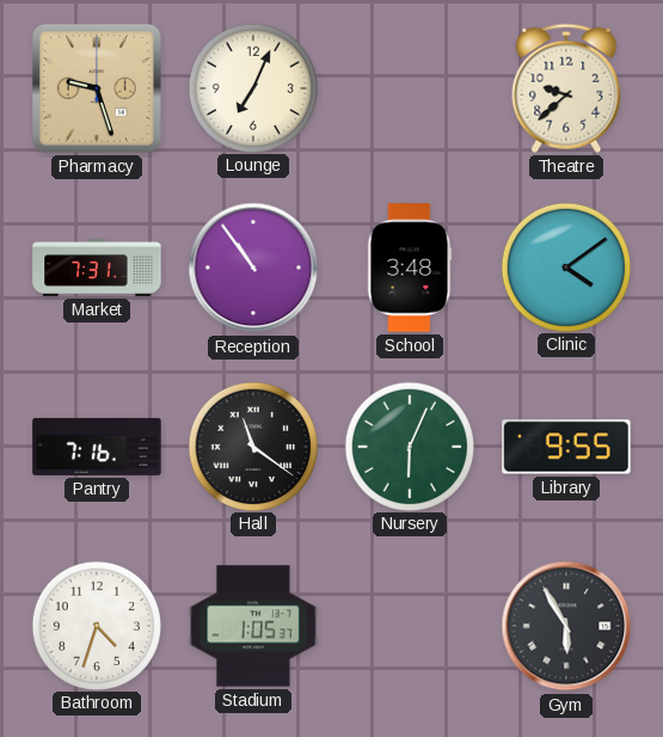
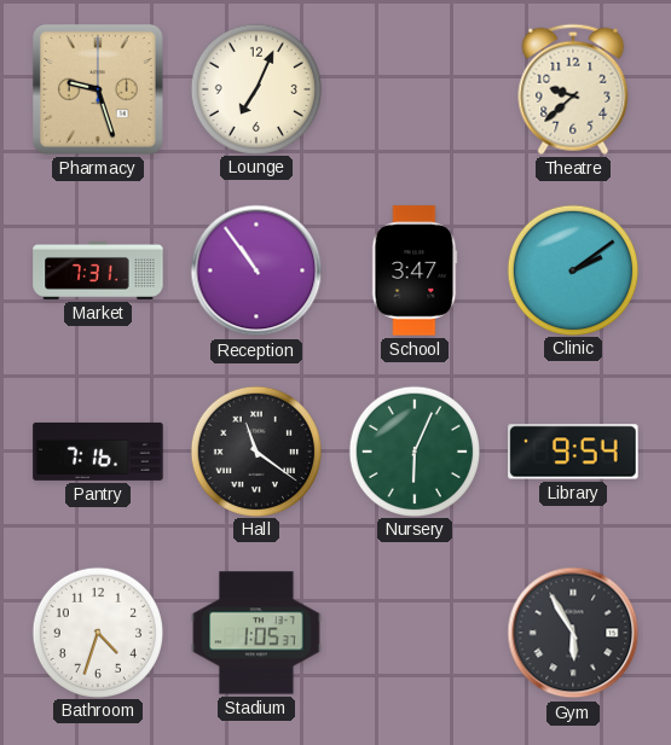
School: 3:48 -> 3:47
Clinic: 4:09 -> 2:09
Library: 9:55 -> 9:54
